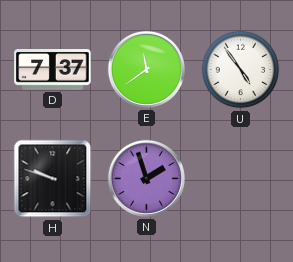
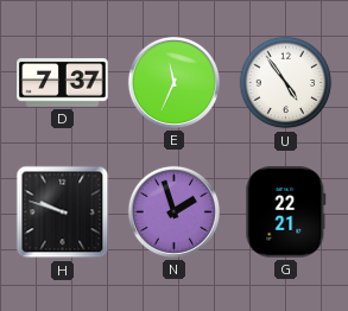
E: 11:39 -> 11:34
G: none -> 22:21
